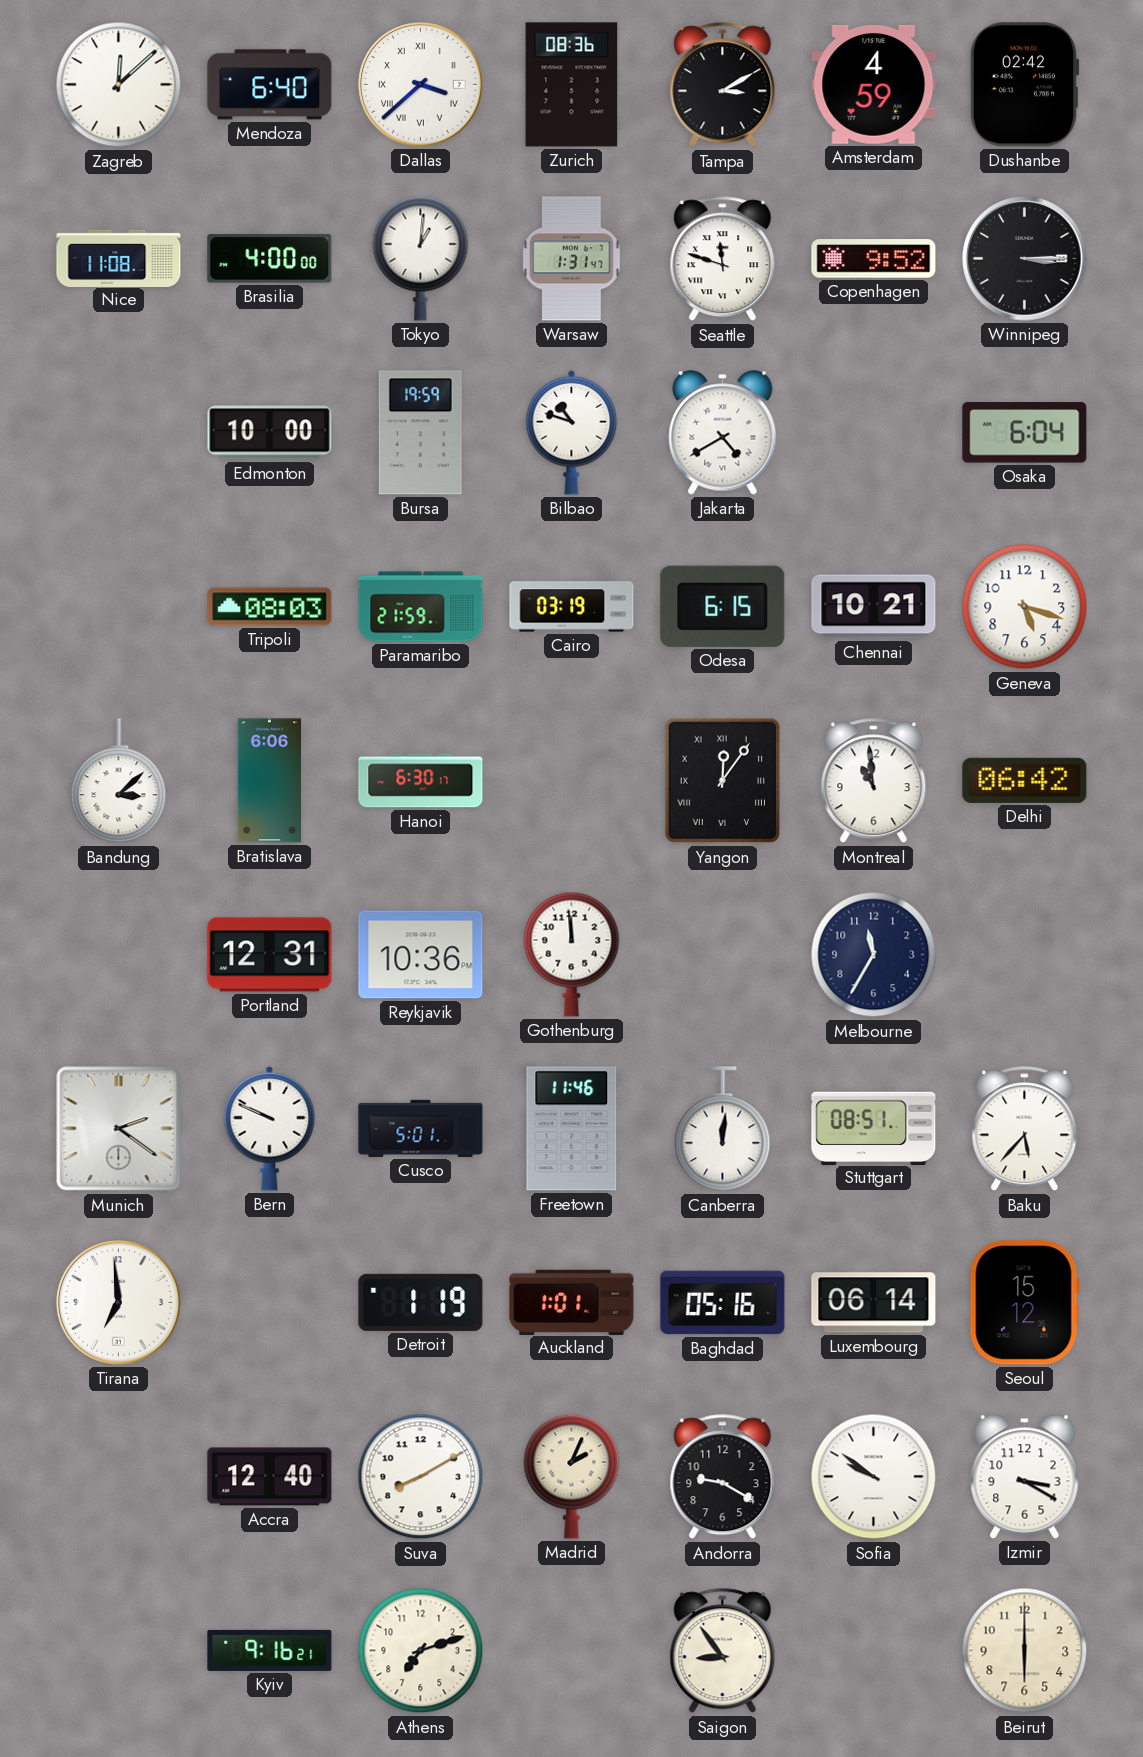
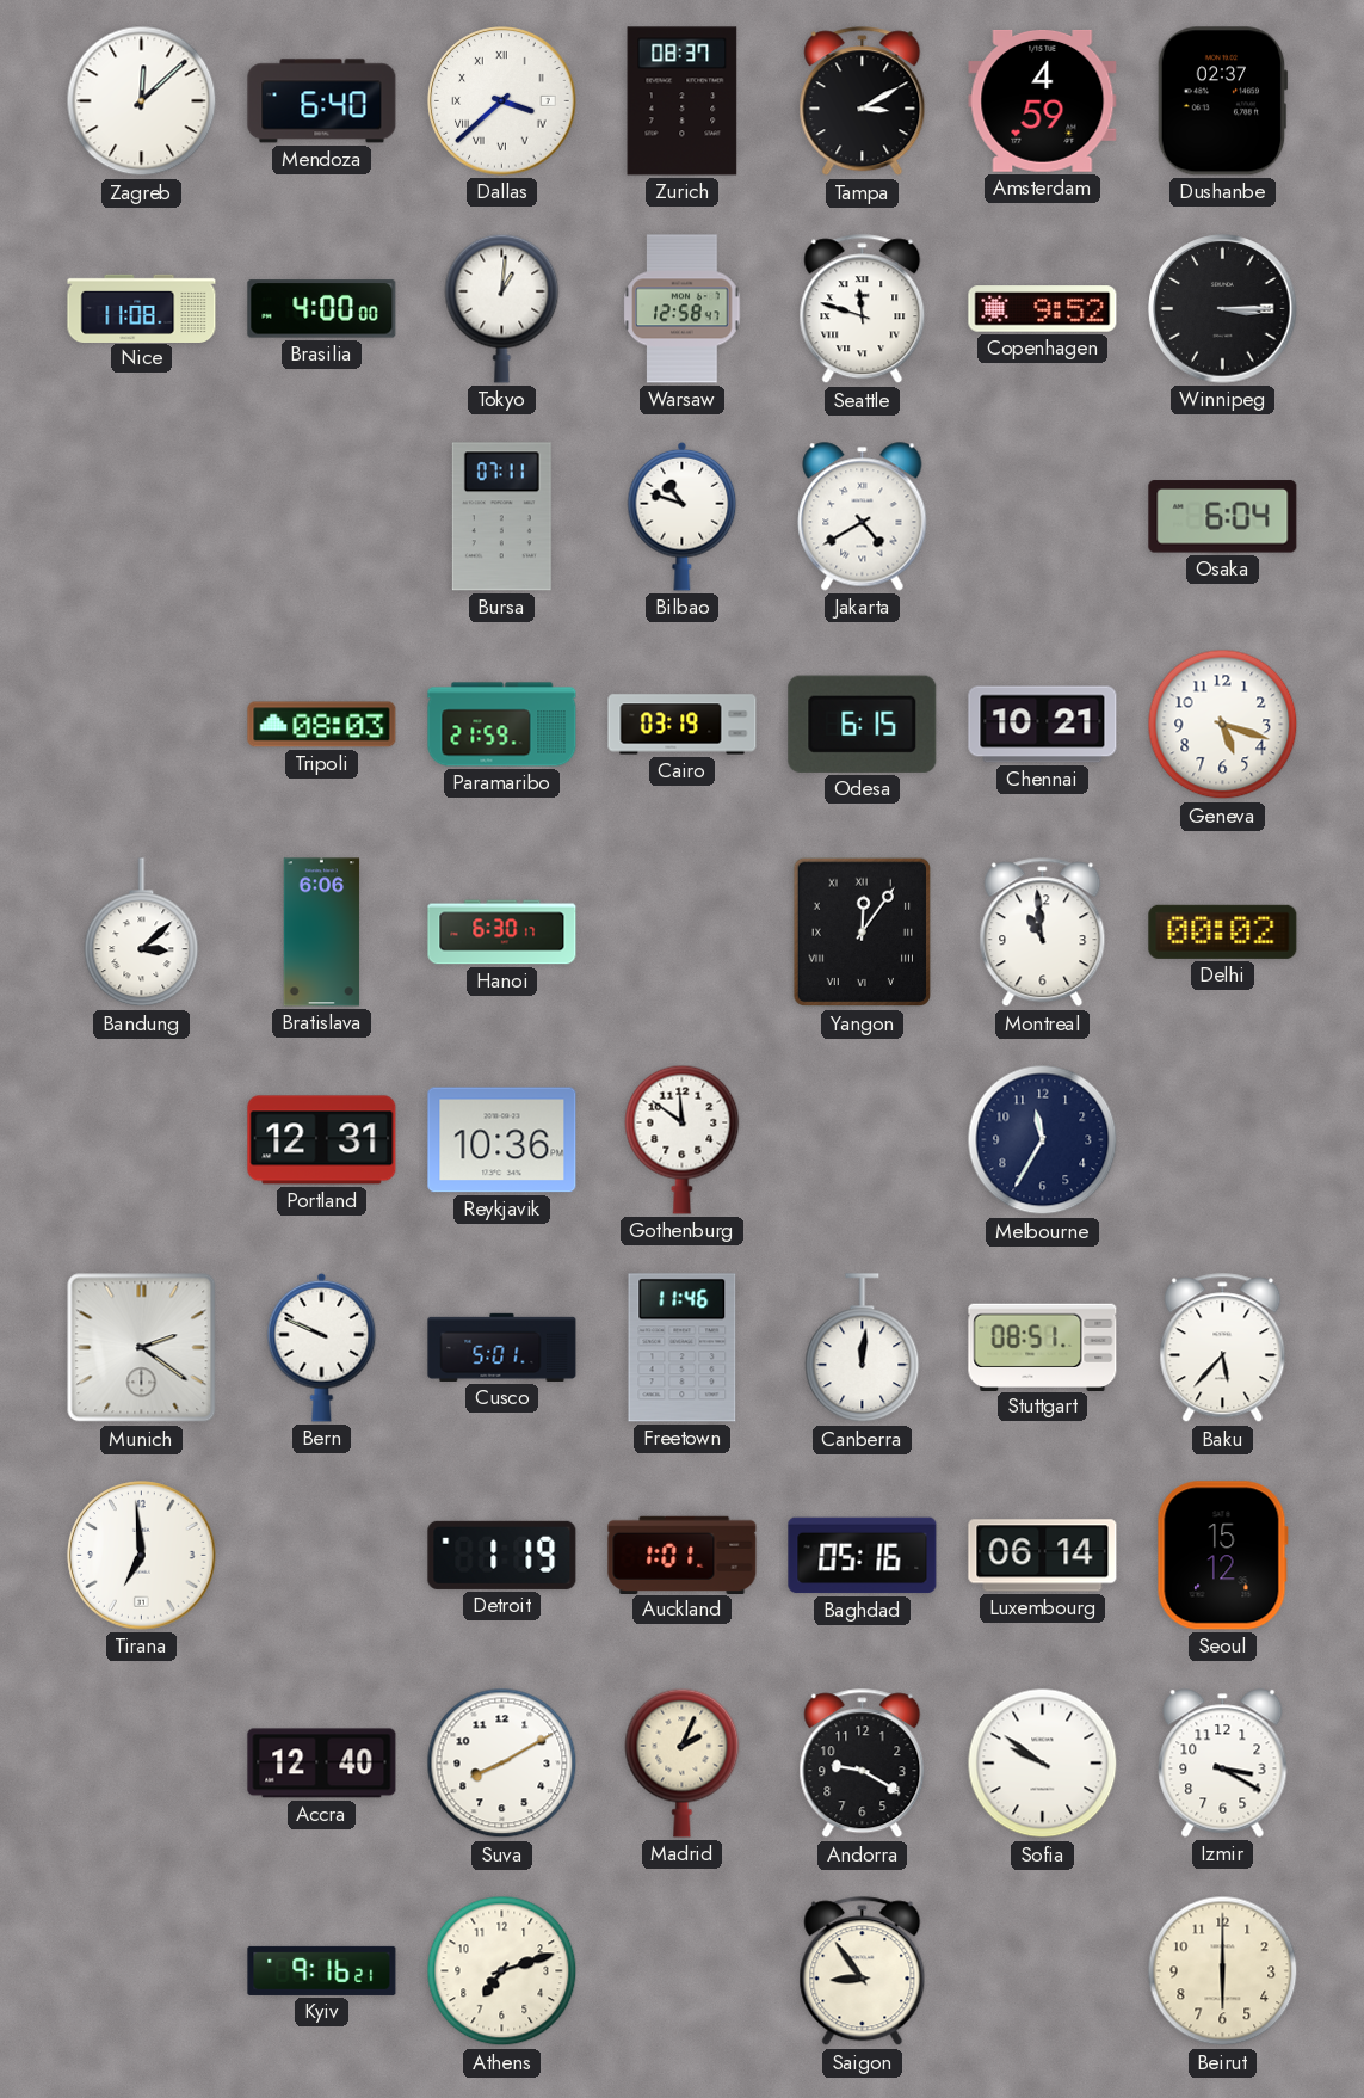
Zurich: 08:36 -> 08:37
Dushanbe: 02:42 -> 02:37
Warsaw: 1:31 -> 12:58
Edmonton: 10:00 -> none
Bursa: 19:59 -> 07:11
Delhi: 06:42 -> 00:02
Gothenburg: 11:59 -> 11:51
